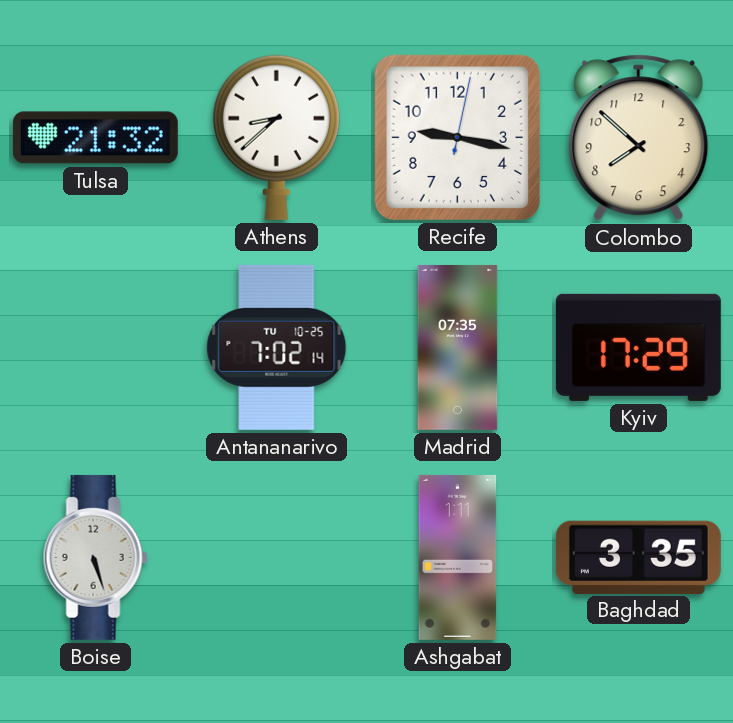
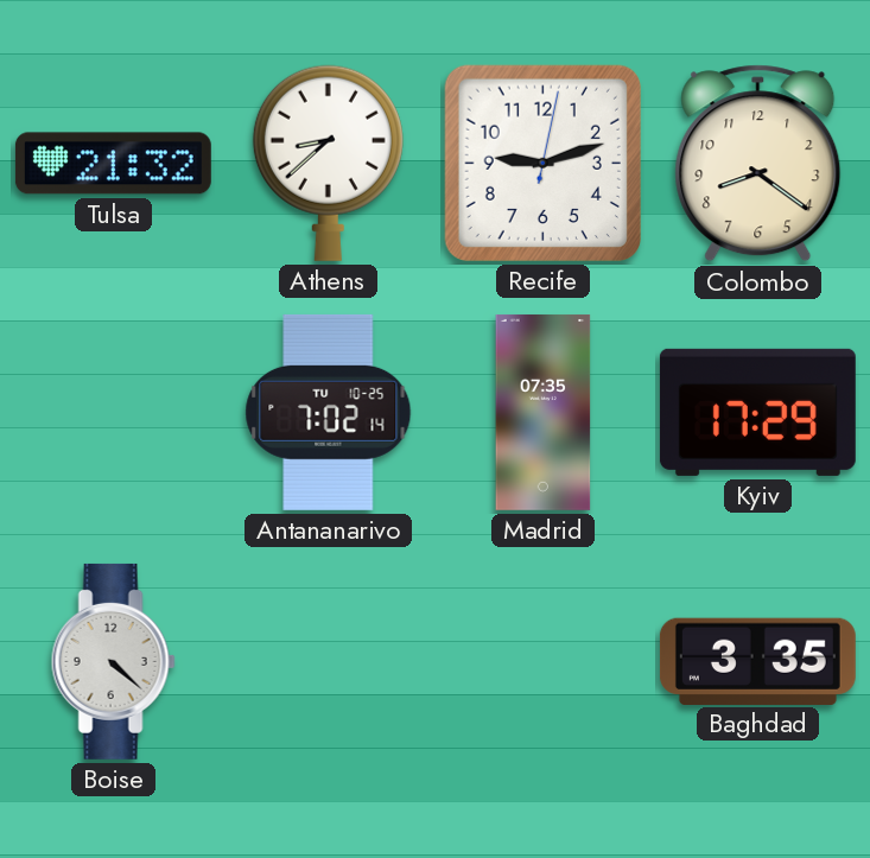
Recife: 9:17 -> 9:12
Colombo: 7:52 -> 8:21
Boise: 5:27 -> 4:22
Ashgabat: 1:11 -> none
